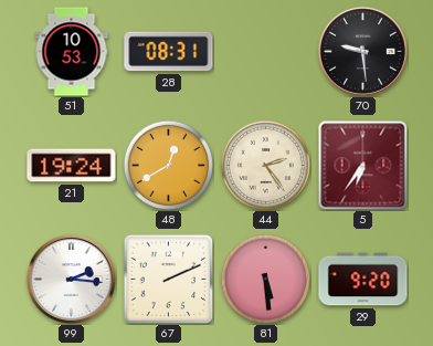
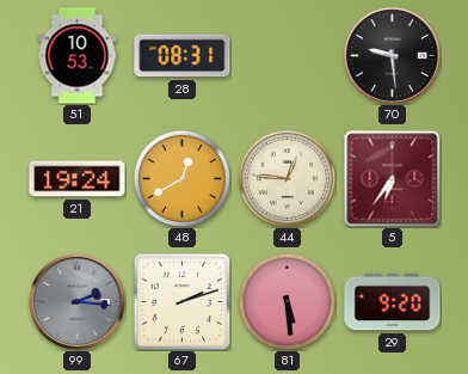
44: 2:24 -> 12:46
99 dial: white -> grey
67: 2:11 -> 2:12
